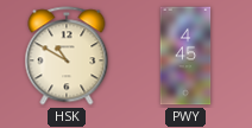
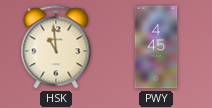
HSK: 10:50 -> 10:59
